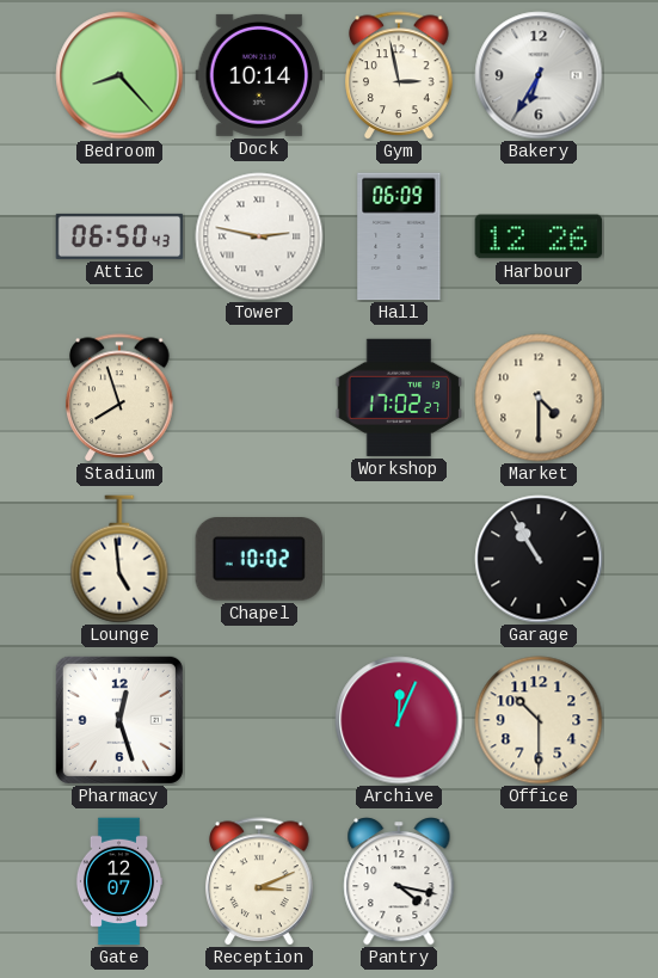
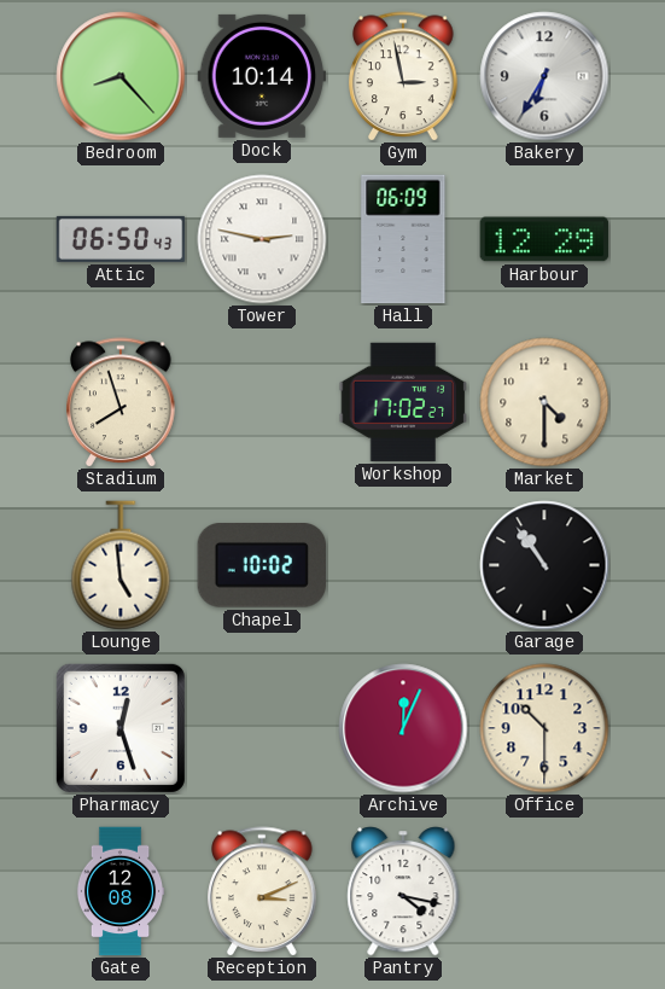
Harbour: 12:26 -> 12:29
Garage: 10:55 -> 10:54
Gate: 12:07 -> 12:08
